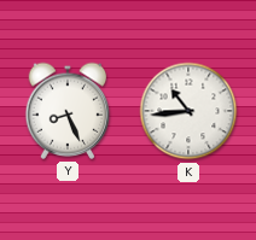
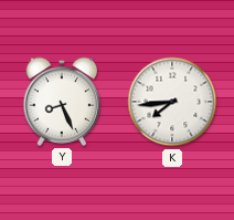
K: 10:44 -> 7:44
